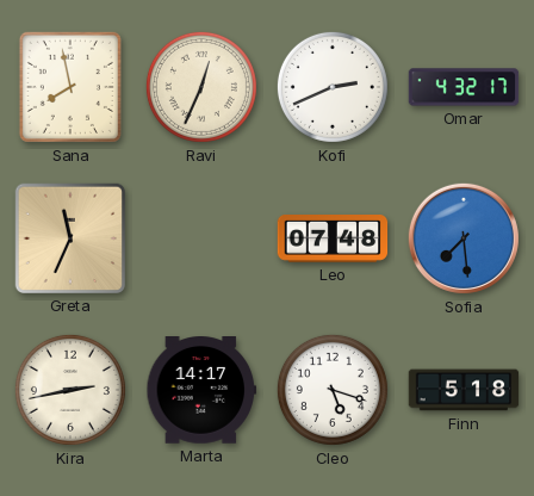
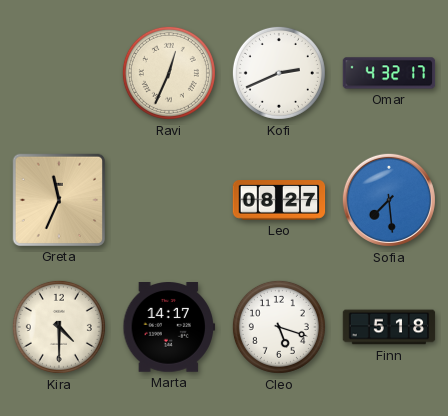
Sana: 7:58 -> none
Leo: 07:48 -> 08:27
Kira: 2:43 -> 4:30
